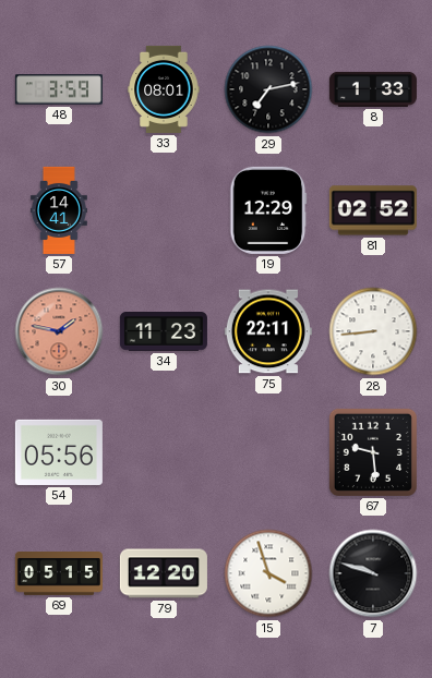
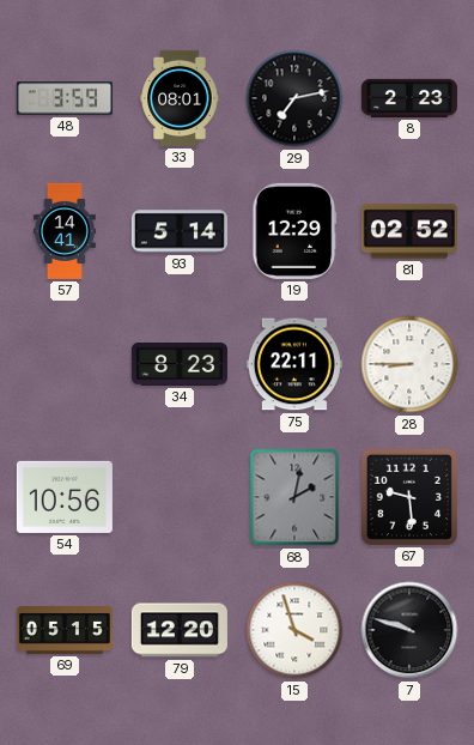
8: 1:33 -> 2:23
93: none -> 5:14
30: 1:47 -> none
34: 11:23 -> 8:23
28: 8:44 -> 8:45
54: 05:56 -> 10:56
68: none -> 2:02
